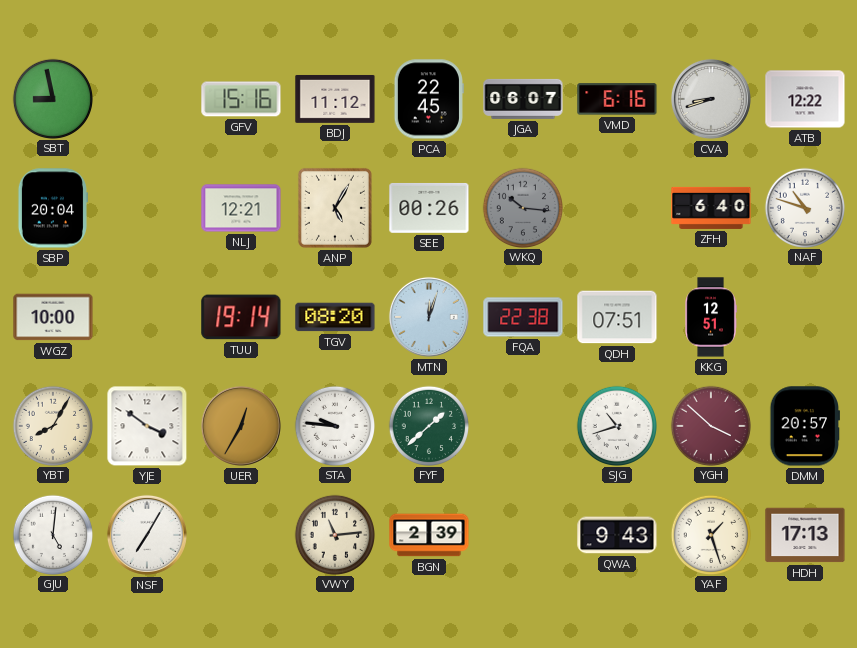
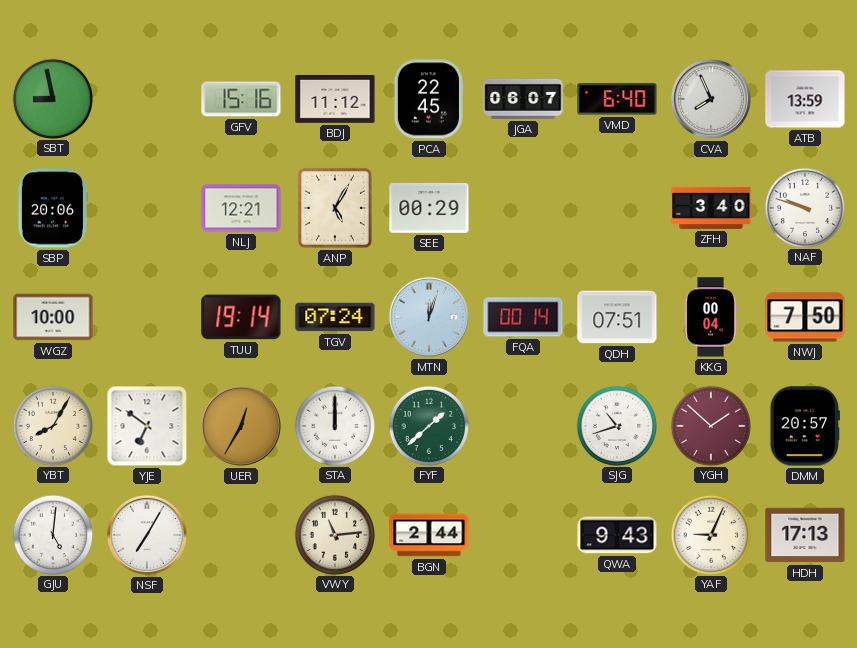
VMD: 6:16 -> 6:40
CVA: 8:42 -> 7:56
ATB: 12:22 -> 13:59
SBP: 20:04 -> 20:06
SEE: 00:26 -> 00:29
WKQ: 10:16 -> none
ZFH: 6:40 -> 3:40
NAF: 10:48 -> 9:48
TGV: 08:20 -> 07:24
FQA: 22:38 -> 00:14
KKG: 12:51 -> 00:04
NWJ: none -> 7:50
YJE: 3:51 -> 6:51
STA: 9:46 -> 12:00
YGH: 3:52 -> 1:52
BGN: 2:39 -> 2:44
YAF: 1:27 -> 9:04
